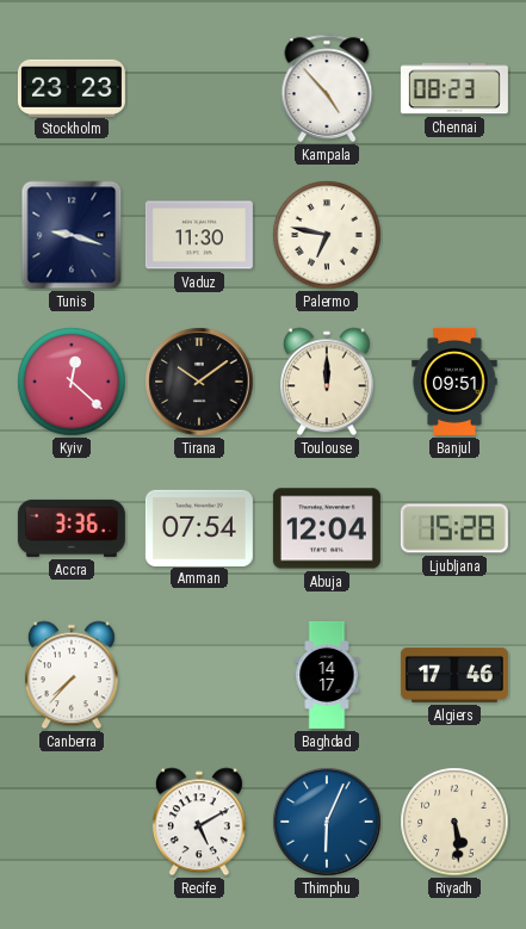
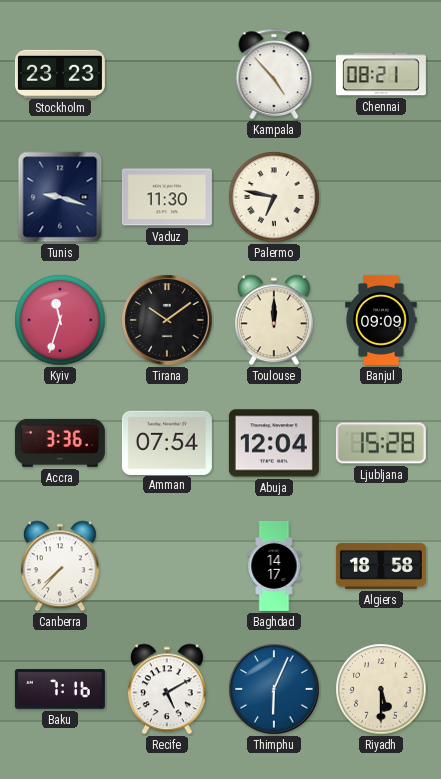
Chennai: 08:23 -> 08:21
Kyiv: 12:22 -> 11:33
Banjul: 09:51 -> 09:09
Algiers: 17:46 -> 18:58
Baku: none -> 7:16
Riyadh: 5:29 -> 5:30
